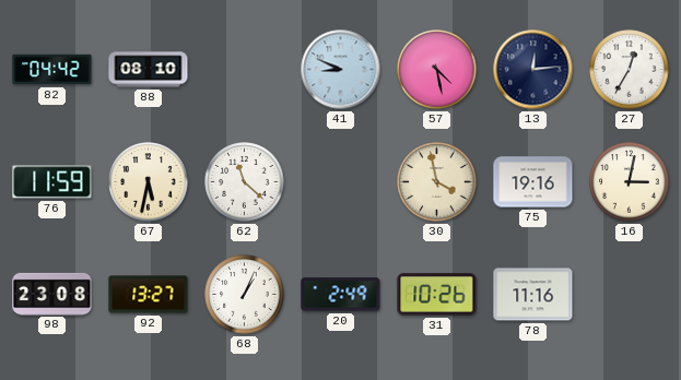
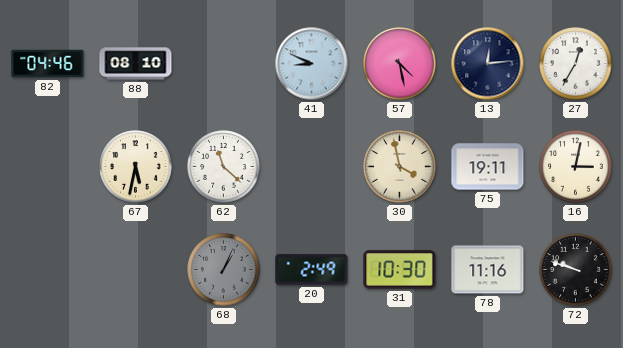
82: 04:42 -> 04:46
76: 11:59 -> none
75: 19:16 -> 19:11
98: 23:08 -> none
92: 13:27 -> none
68 dial: white -> grey
31: 10:26 -> 10:30
72: none -> 9:48
